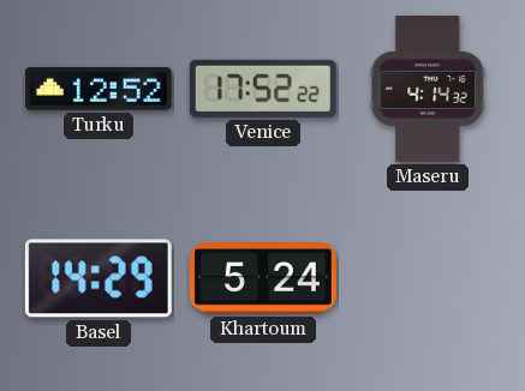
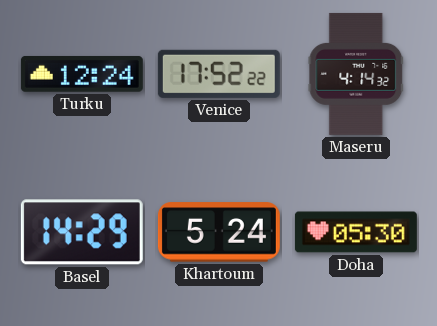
Turku: 12:52 -> 12:24
Doha: none -> 05:30
